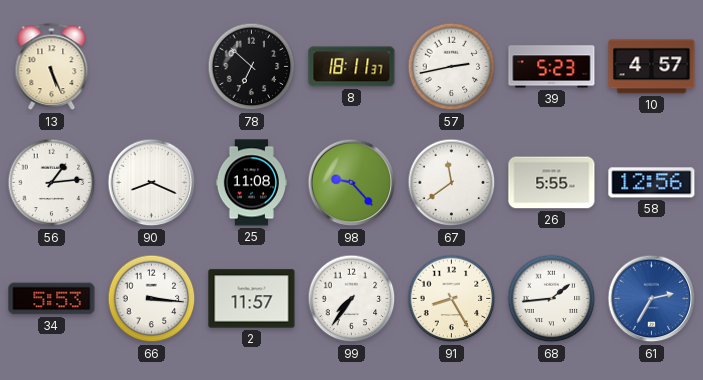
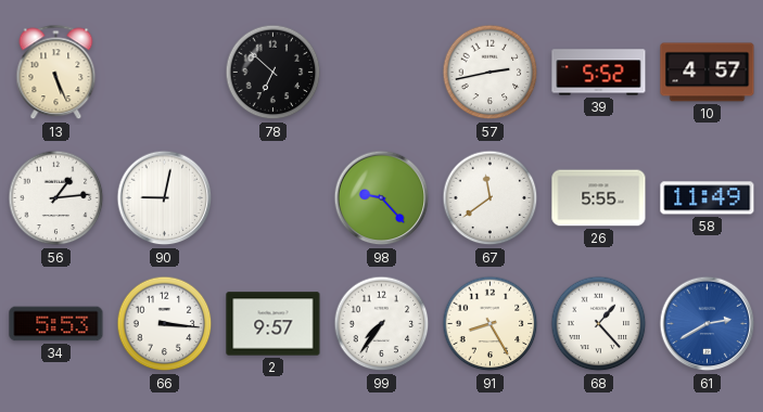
8: 18:11 -> none
39: 5:23 -> 5:52
90: 8:19 -> 9:02
25: 11:08 -> none
58: 12:56 -> 11:49
2: 11:57 -> 9:57
68: 1:44 -> 1:23
61: 2:35 -> 2:40
